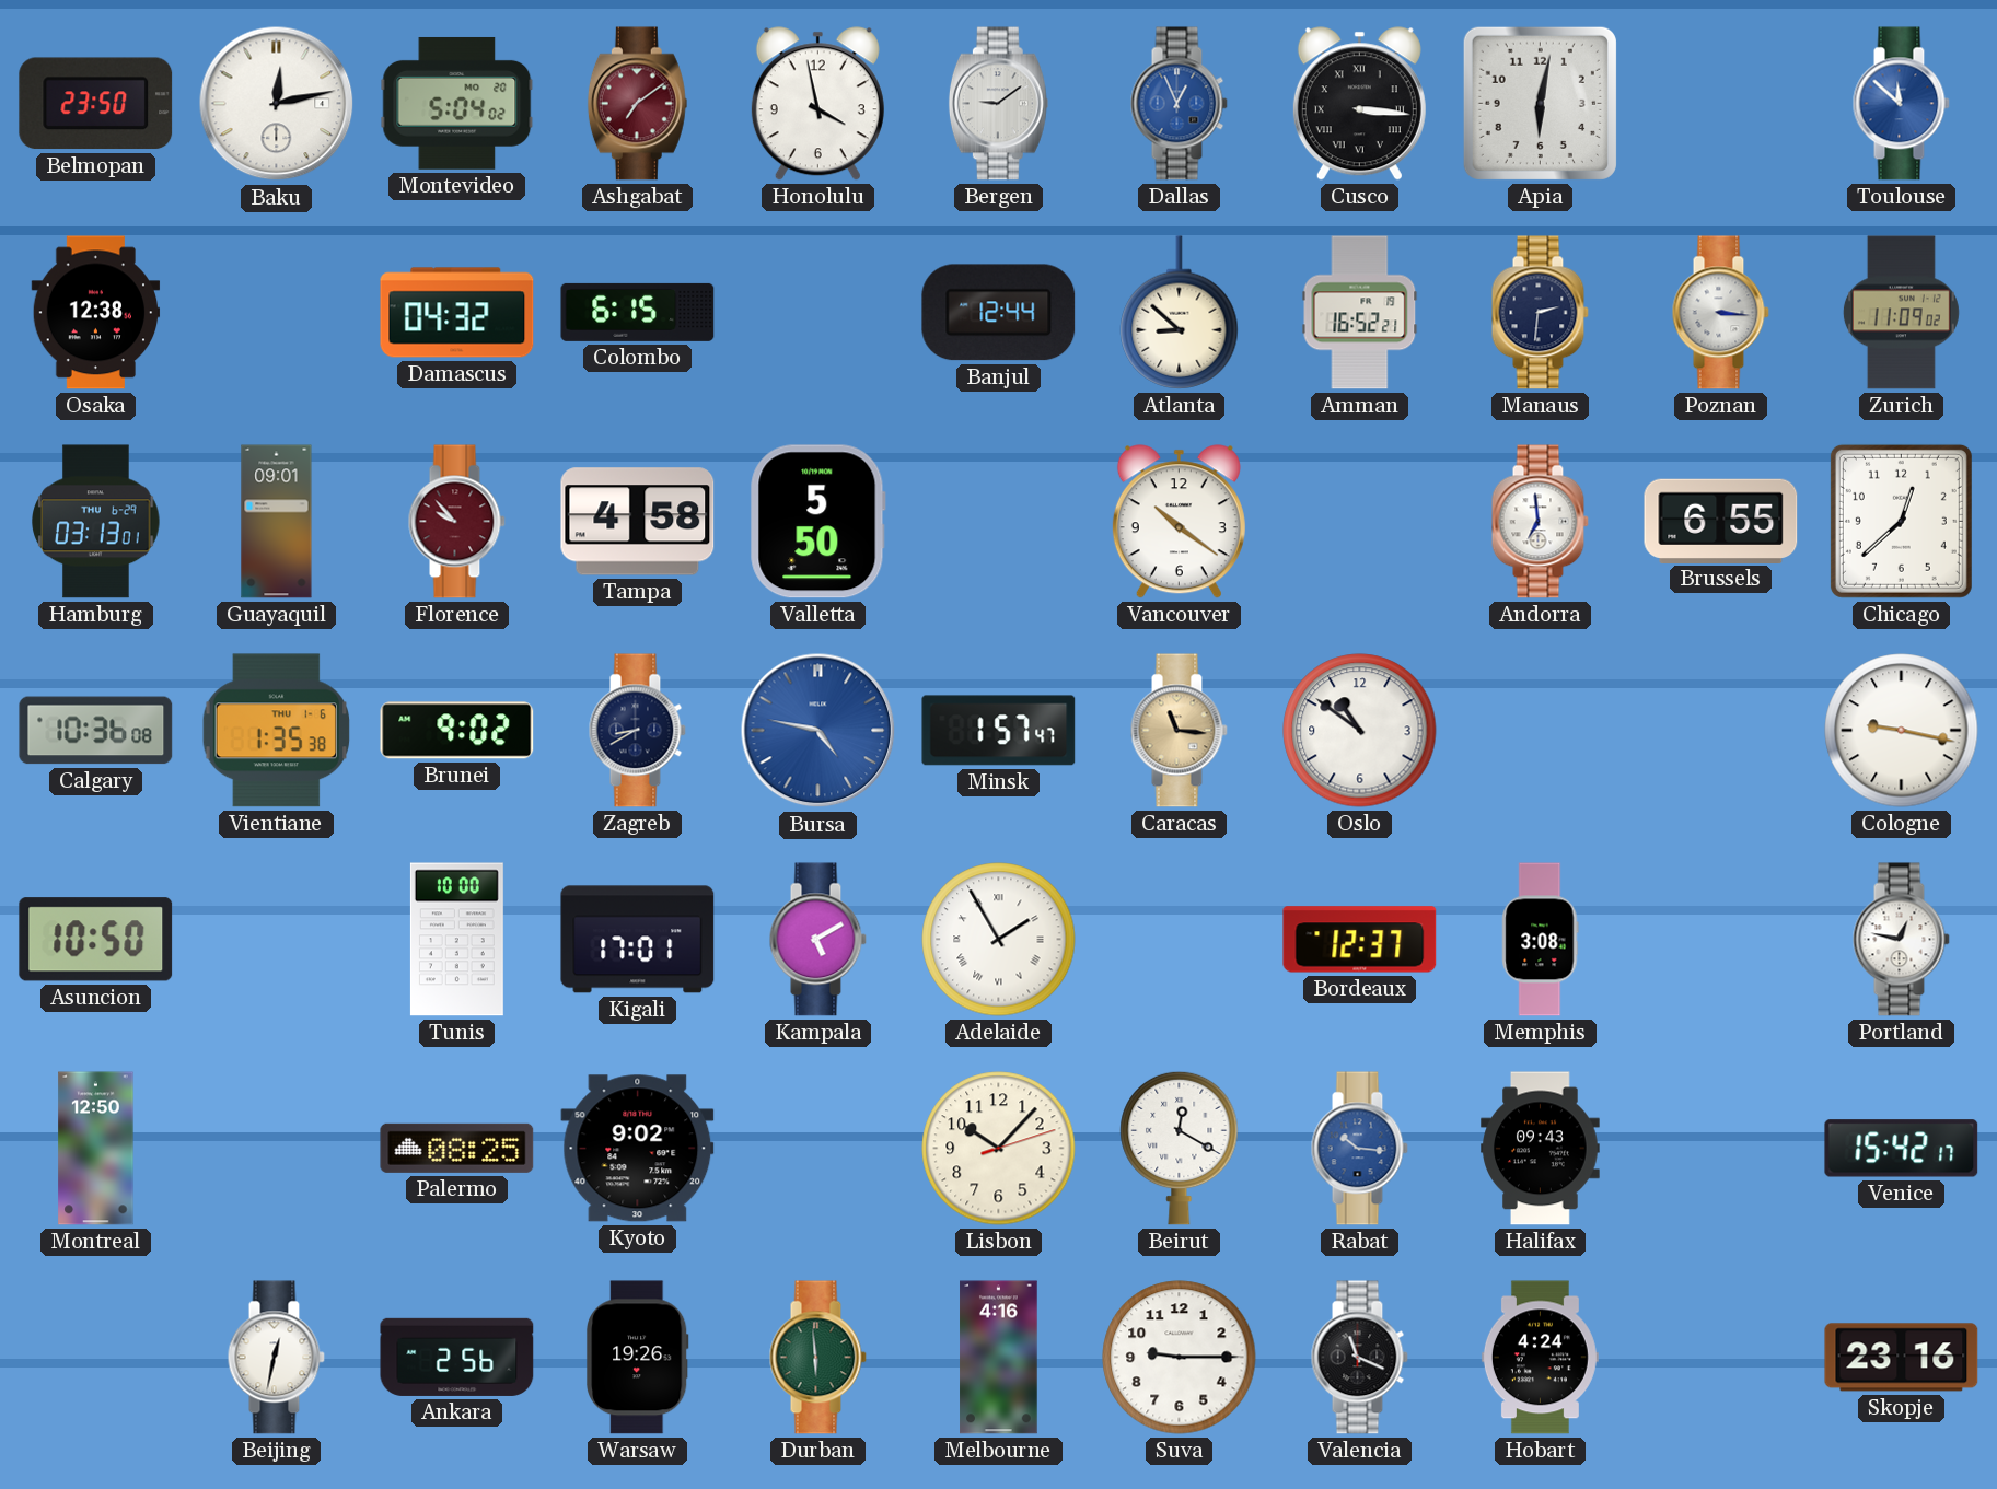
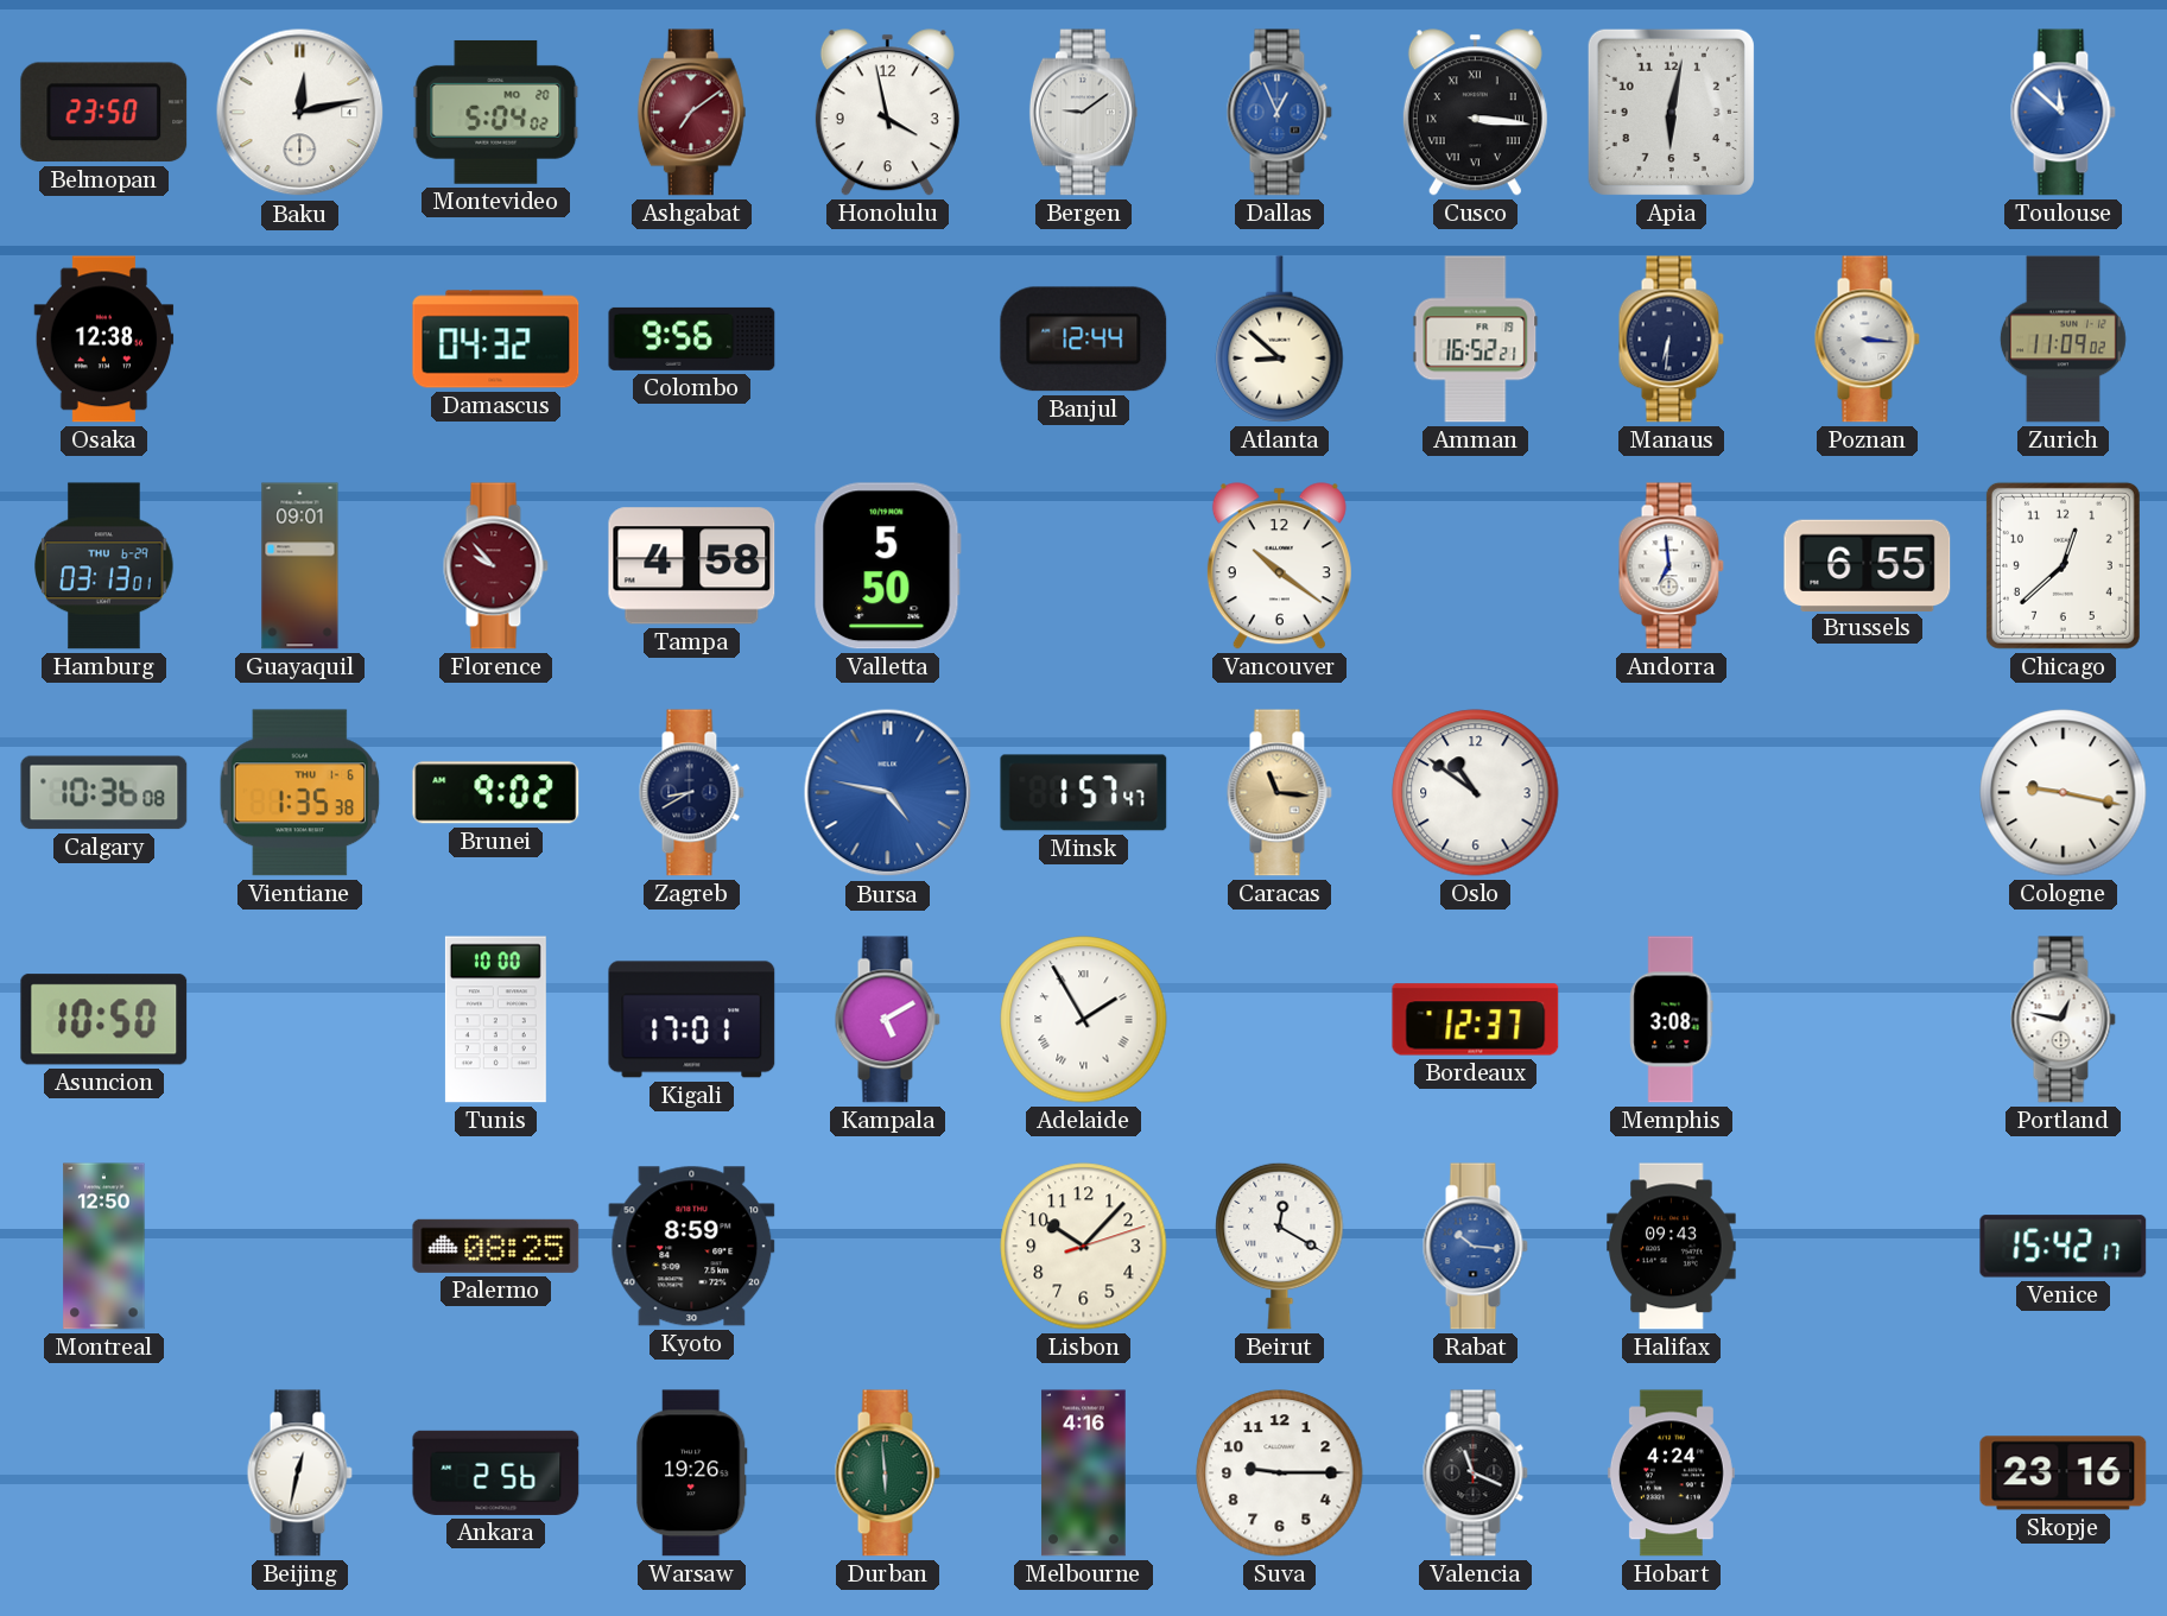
Colombo: 6:15 -> 9:56
Manaus: 2:31 -> 6:31
Kyoto: 9:02 -> 8:59
